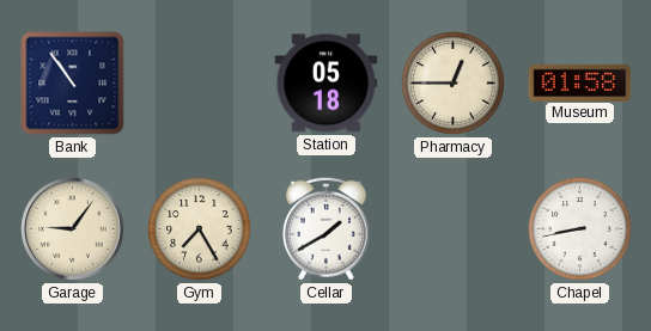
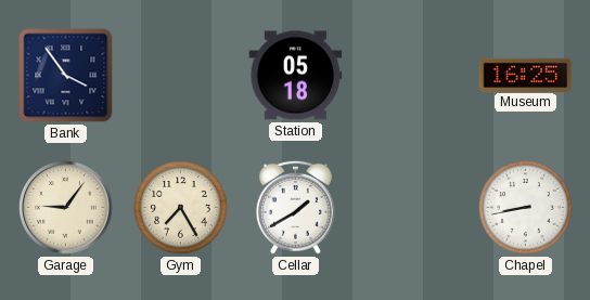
Bank: 10:54 -> 3:54
Pharmacy: 12:45 -> none
Museum: 01:58 -> 16:25
